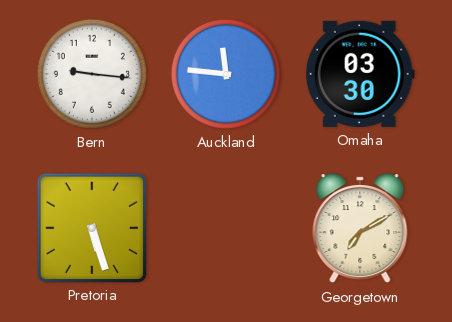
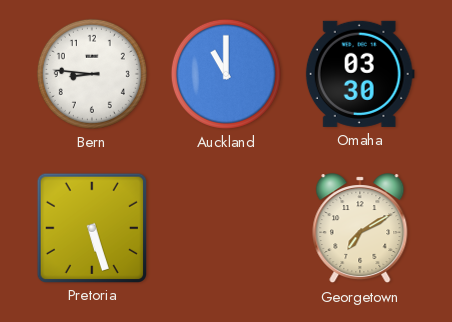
Bern: 9:16 -> 8:46
Auckland: 11:46 -> 11:00
